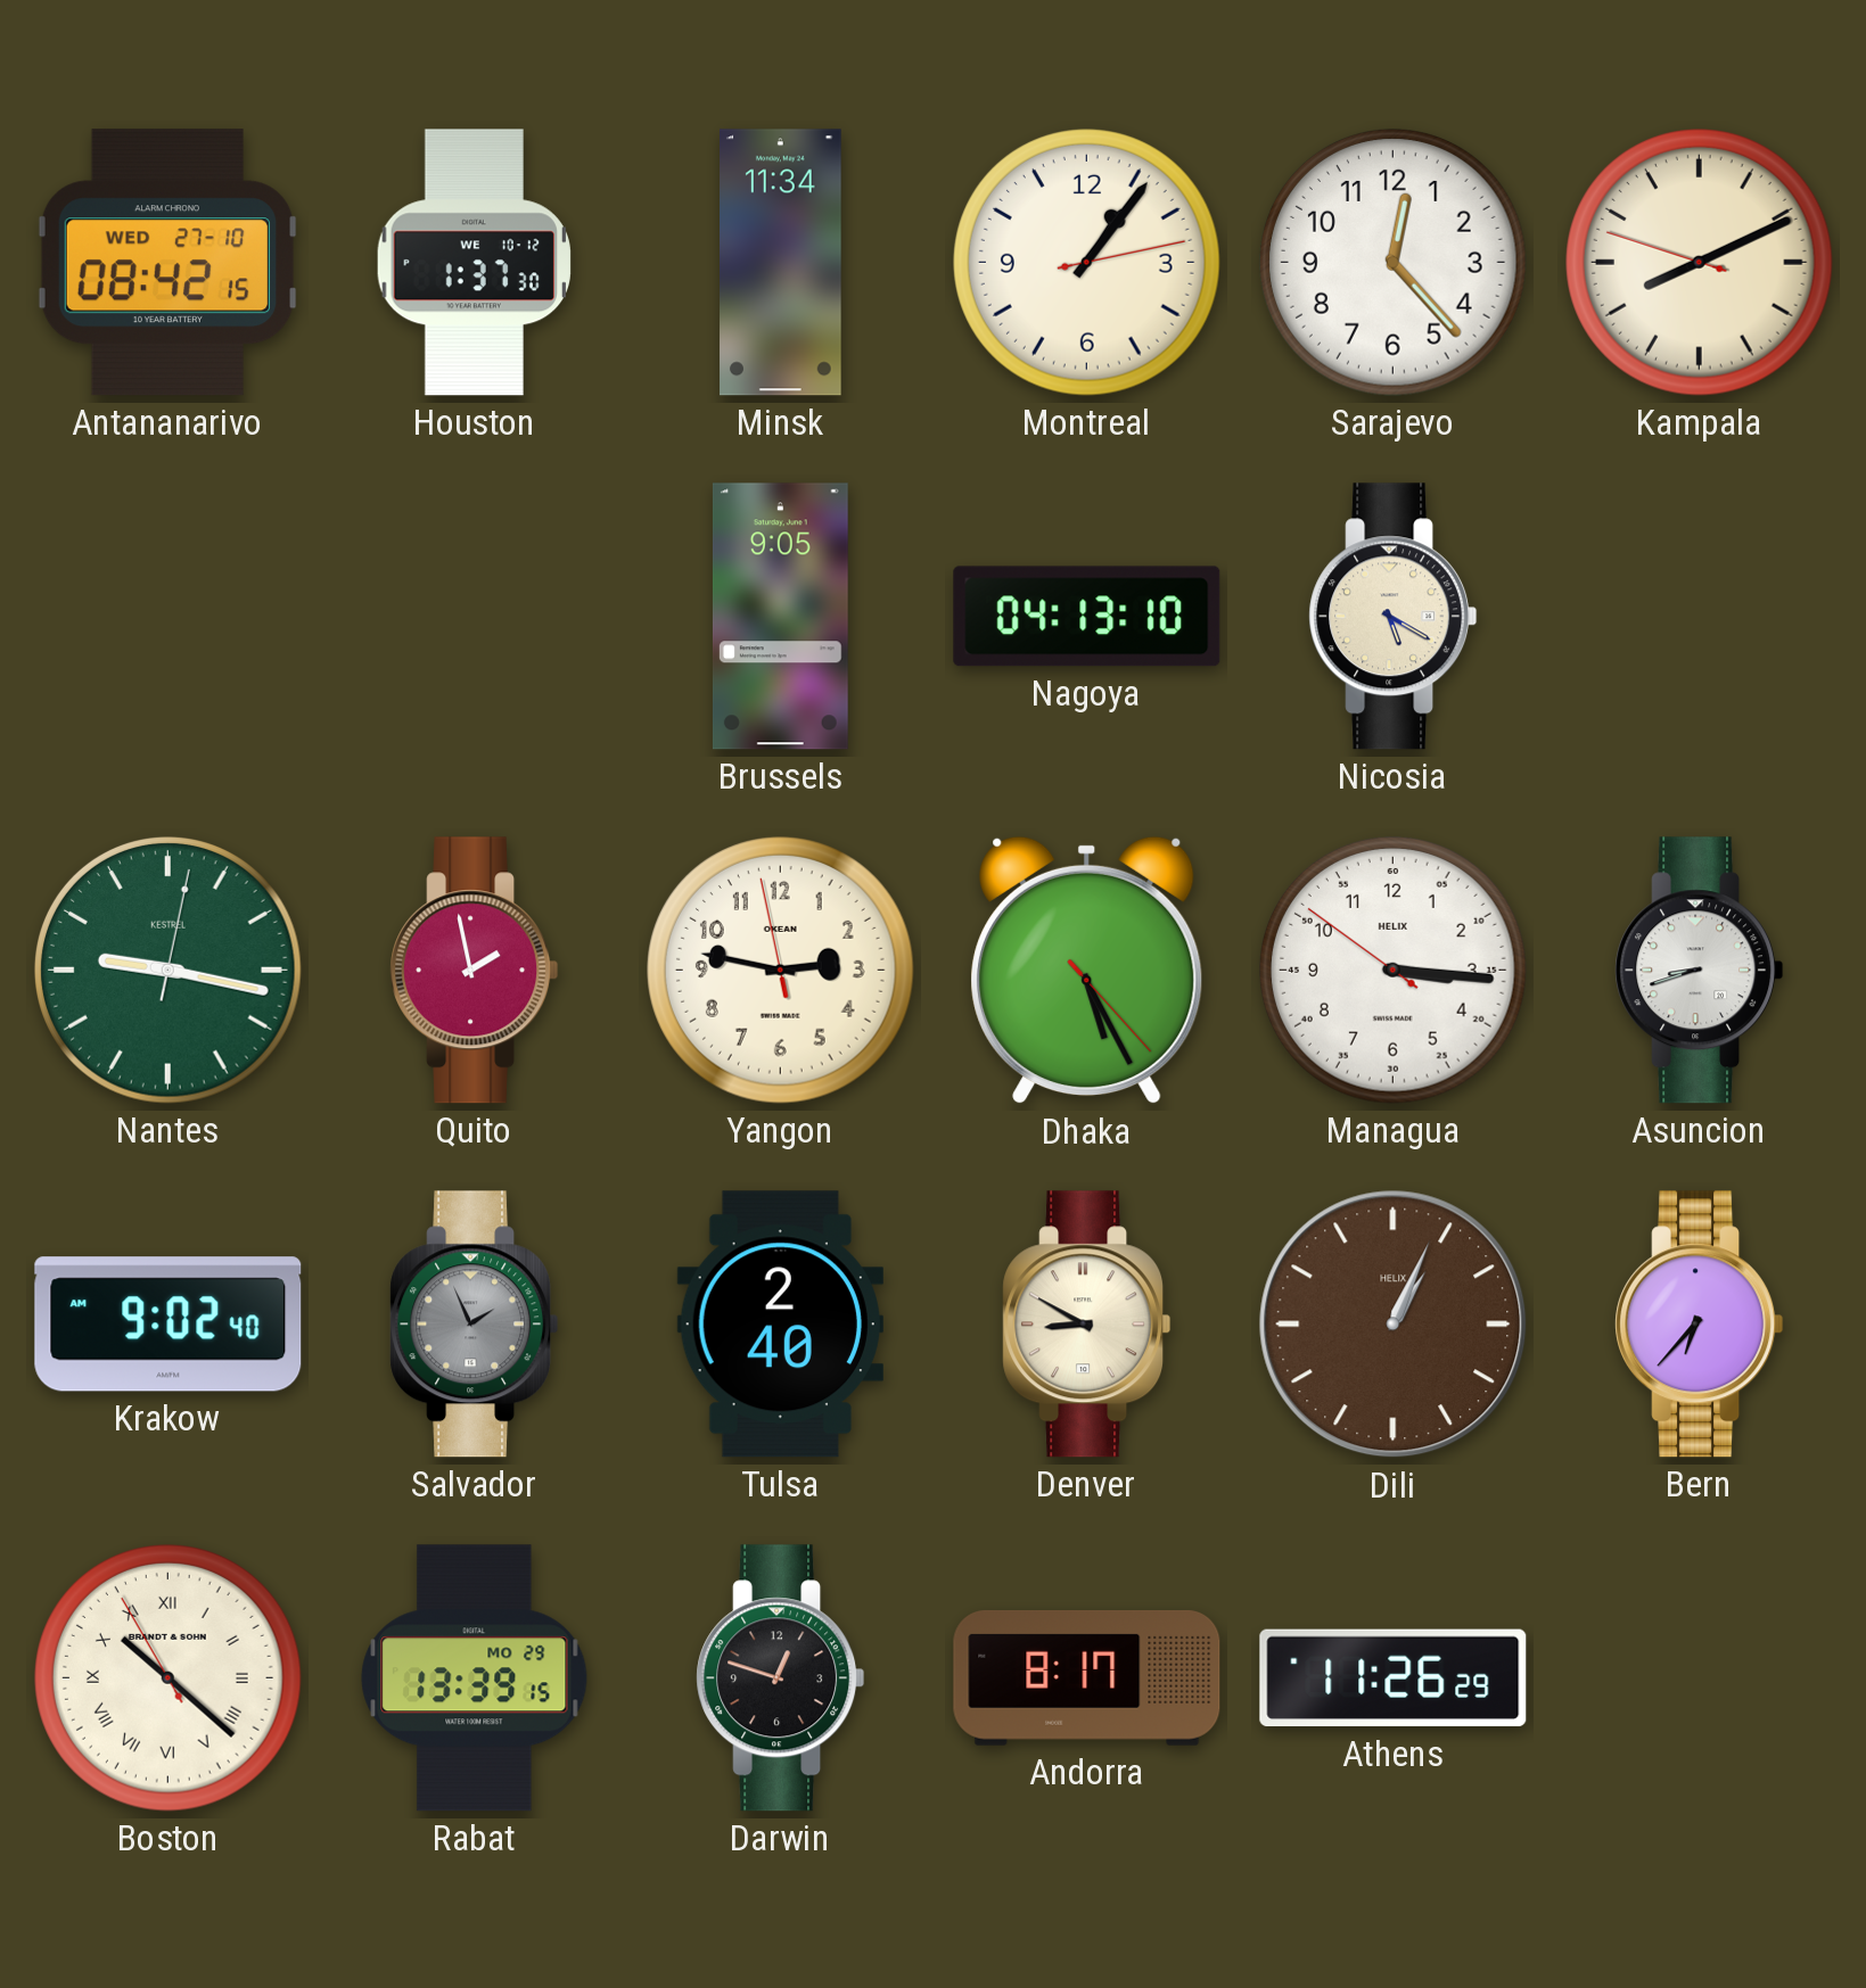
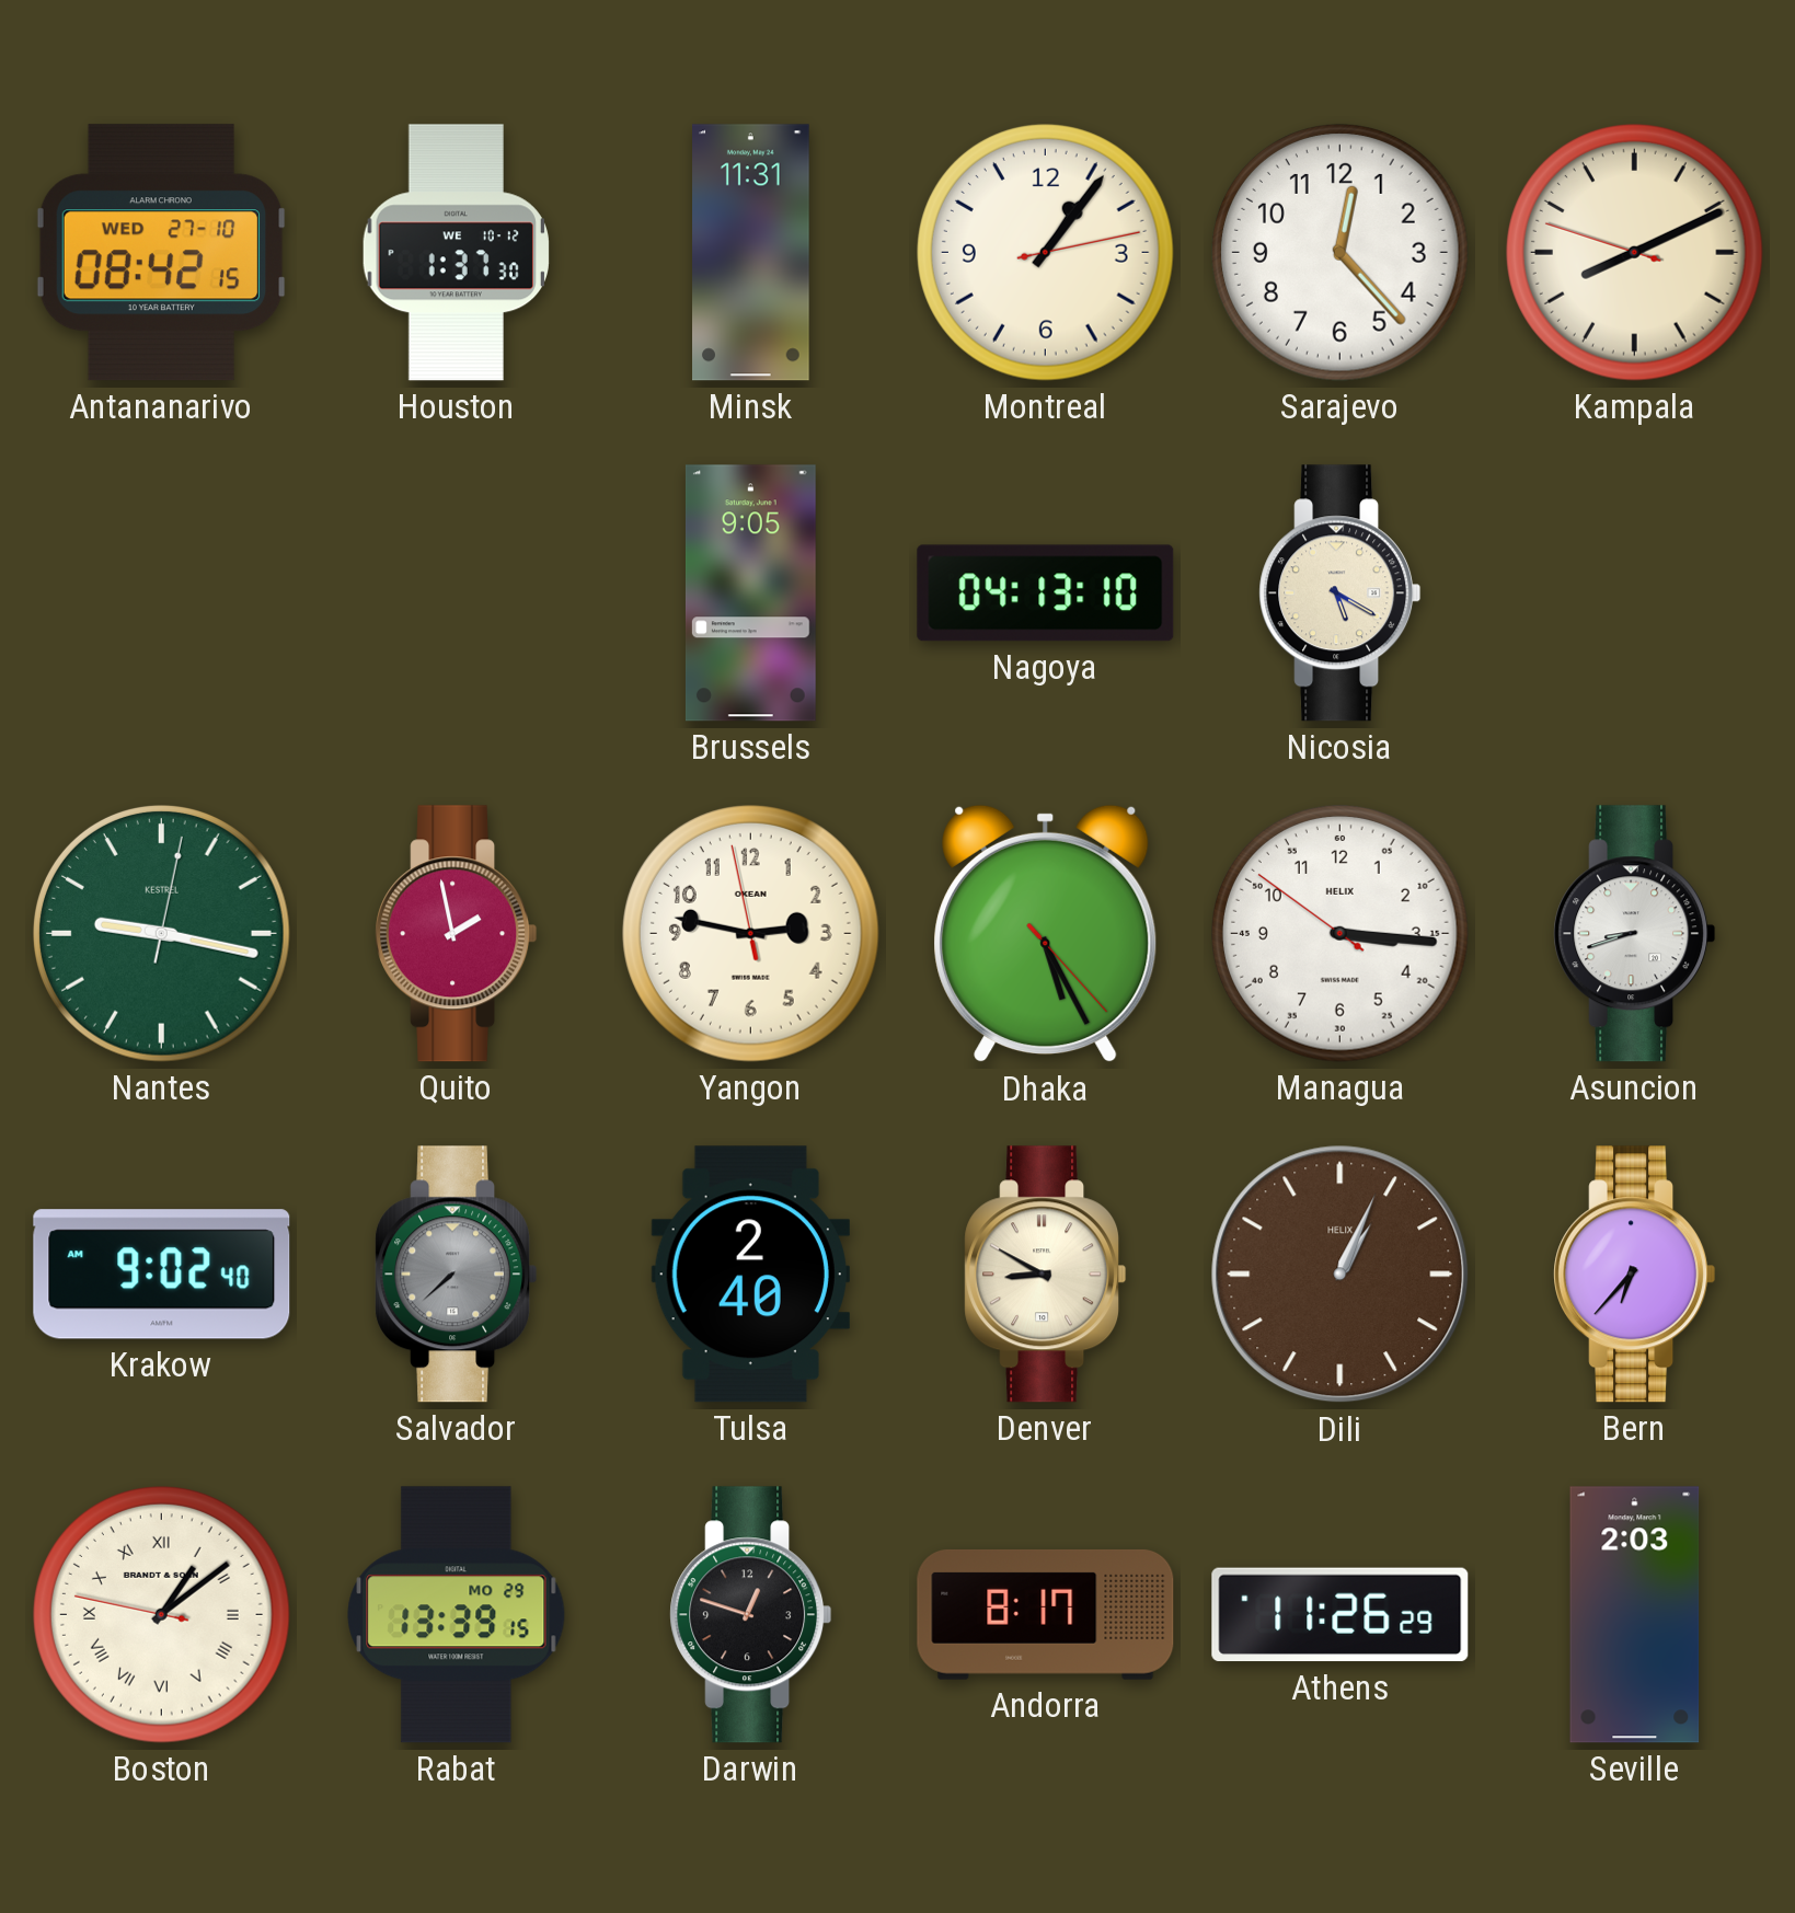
Minsk: 11:34 -> 11:31
Salvador: 1:56 -> 7:38
Boston: 10:21 -> 1:08
Seville: none -> 2:03
